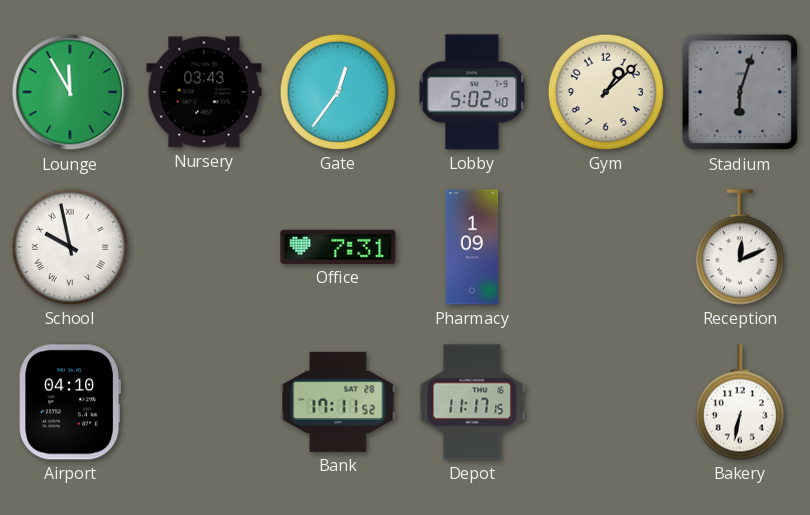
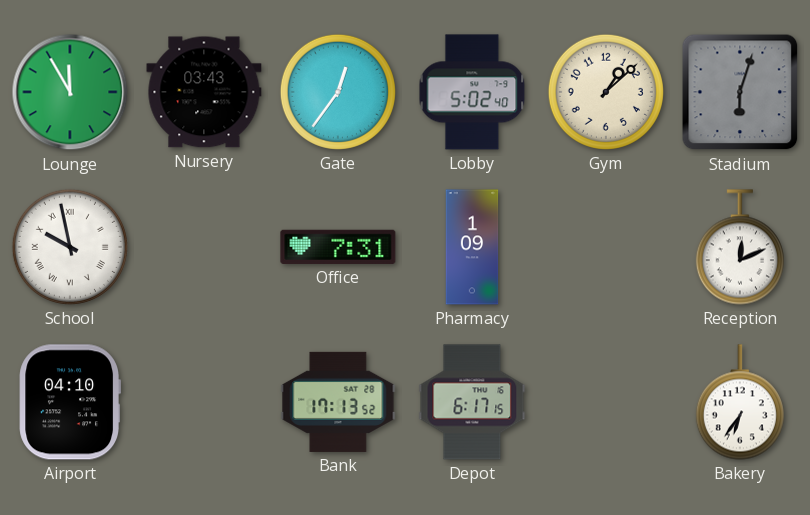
Bank: 17:11 -> 17:13
Depot: 11:17 -> 6:17
Bakery: 6:32 -> 6:36
